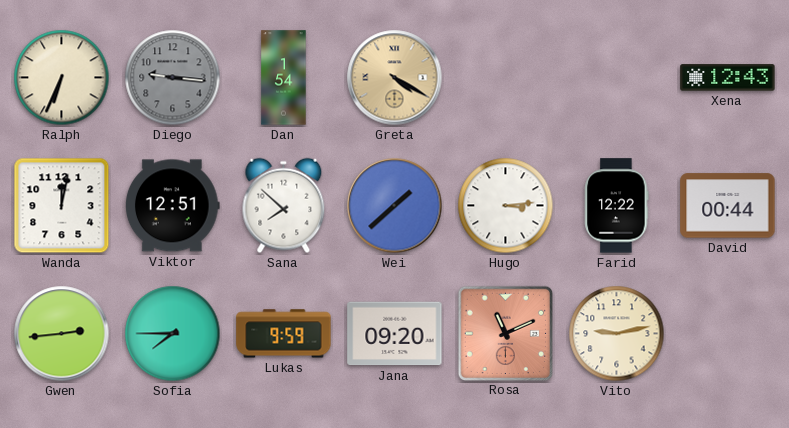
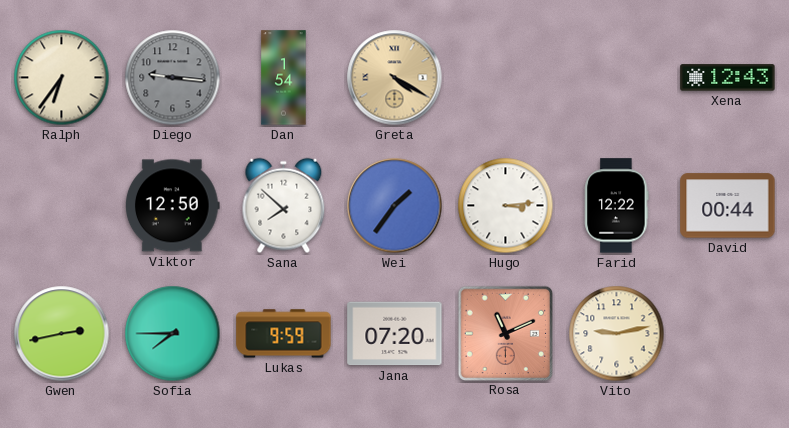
Ralph: 6:34 -> 6:36
Wanda: 12:02 -> none
Viktor: 12:51 -> 12:50
Wei: 1:38 -> 1:36
Gwen: 2:44 -> 2:43
Jana: 09:20 -> 07:20
